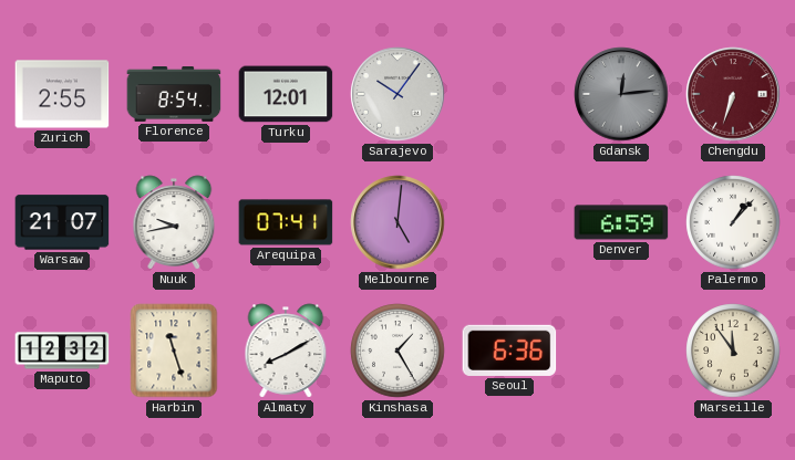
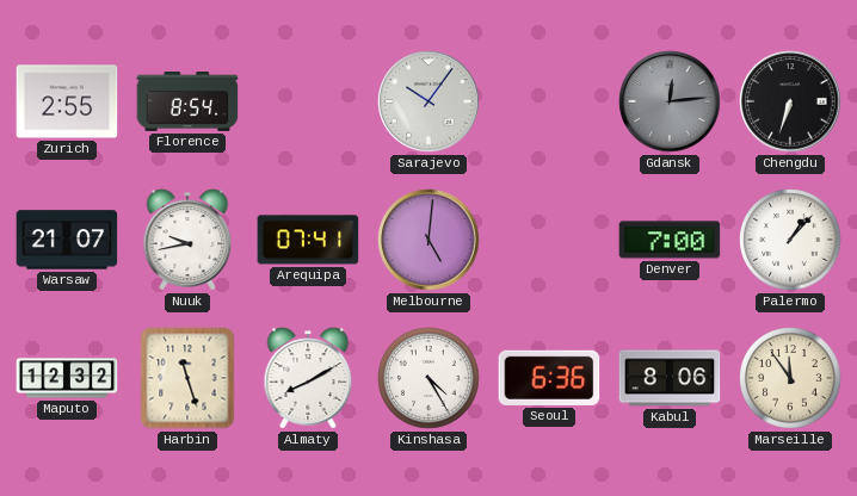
Turku: 12:01 -> none
Chengdu dial: burgundy -> black
Denver: 6:59 -> 7:00
Kinshasa: 1:25 -> 4:25
Kabul: none -> 8:06
